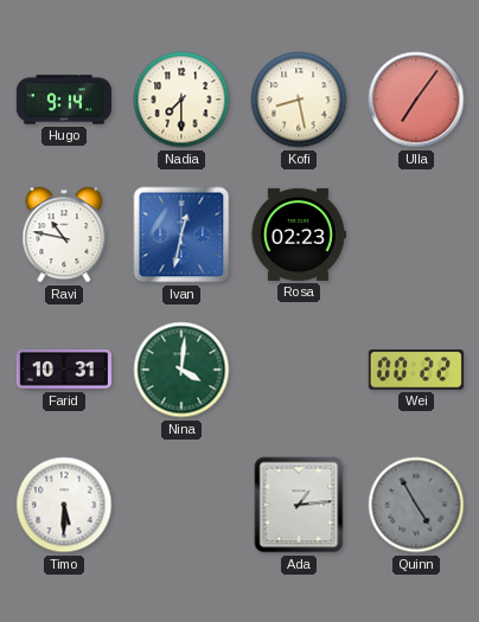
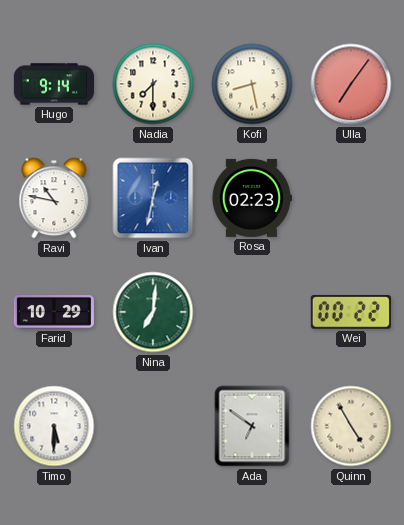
Farid: 10:31 -> 10:29
Nina: 4:01 -> 7:01
Ada: 1:14 -> 6:51
Quinn dial: grey -> cream
